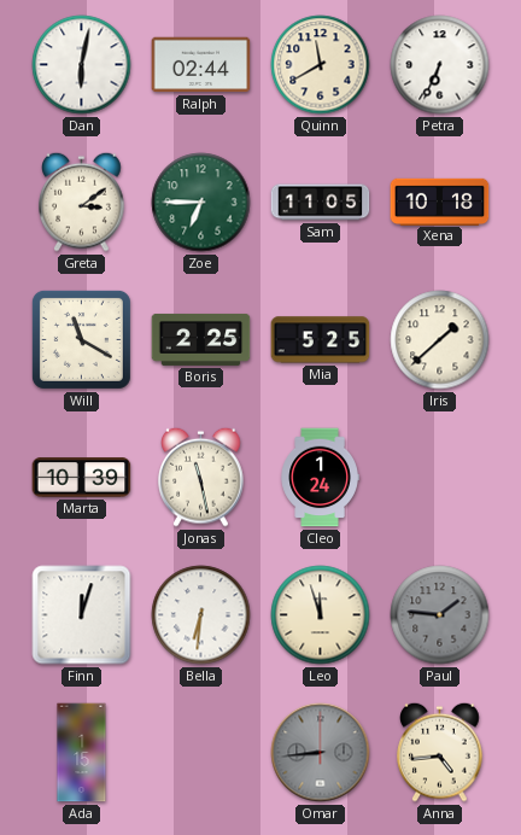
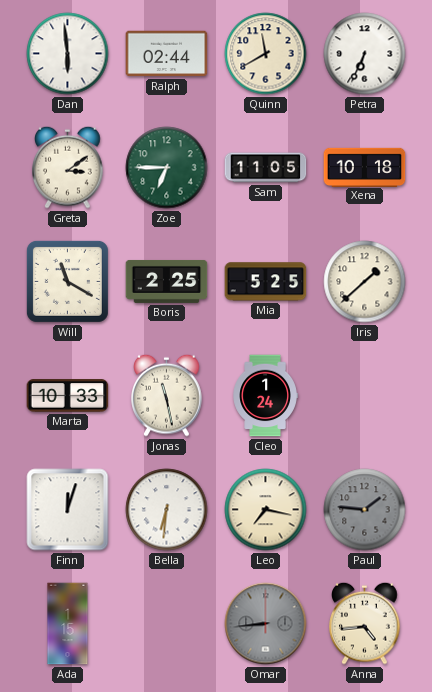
Dan: 6:02 -> 5:59
Marta: 10:39 -> 10:33
Leo: 11:57 -> 7:17
